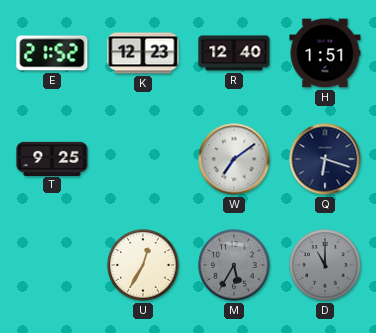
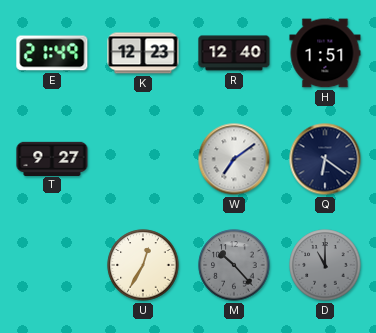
E: 21:52 -> 21:49
T: 9:25 -> 9:27
Q: 6:18 -> 6:21
M: 5:35 -> 10:23
